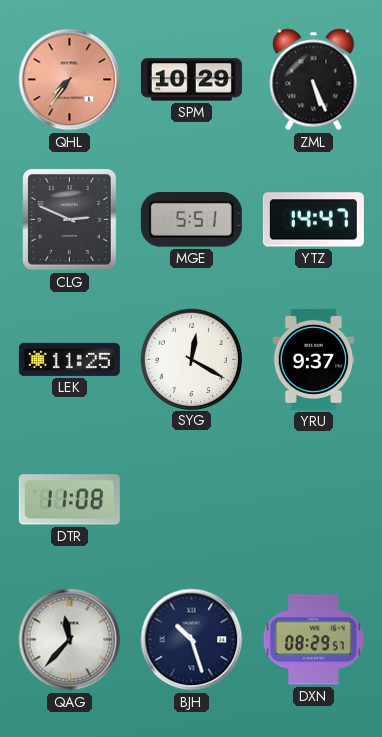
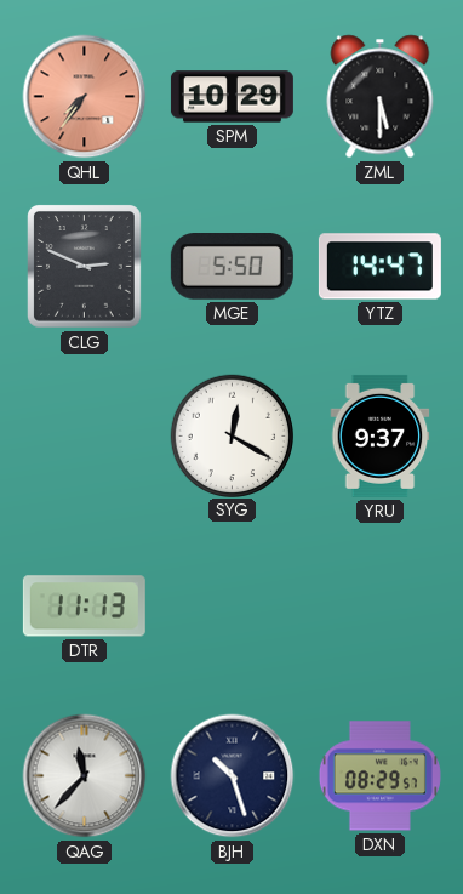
ZML: 5:26 -> 5:30
MGE: 5:51 -> 5:50
LEK: 11:25 -> none
DTR: 11:08 -> 11:13
